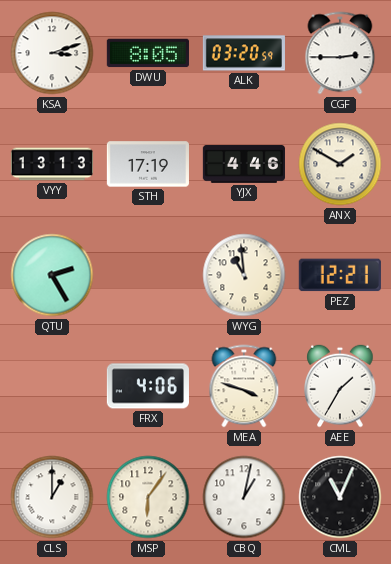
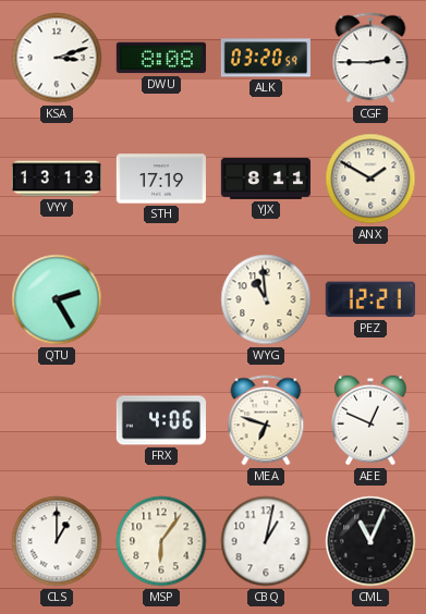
DWU: 8:05 -> 8:08
YJX: 4:46 -> 8:11
MEA: 3:48 -> 6:48
AEE: 1:35 -> 12:49
